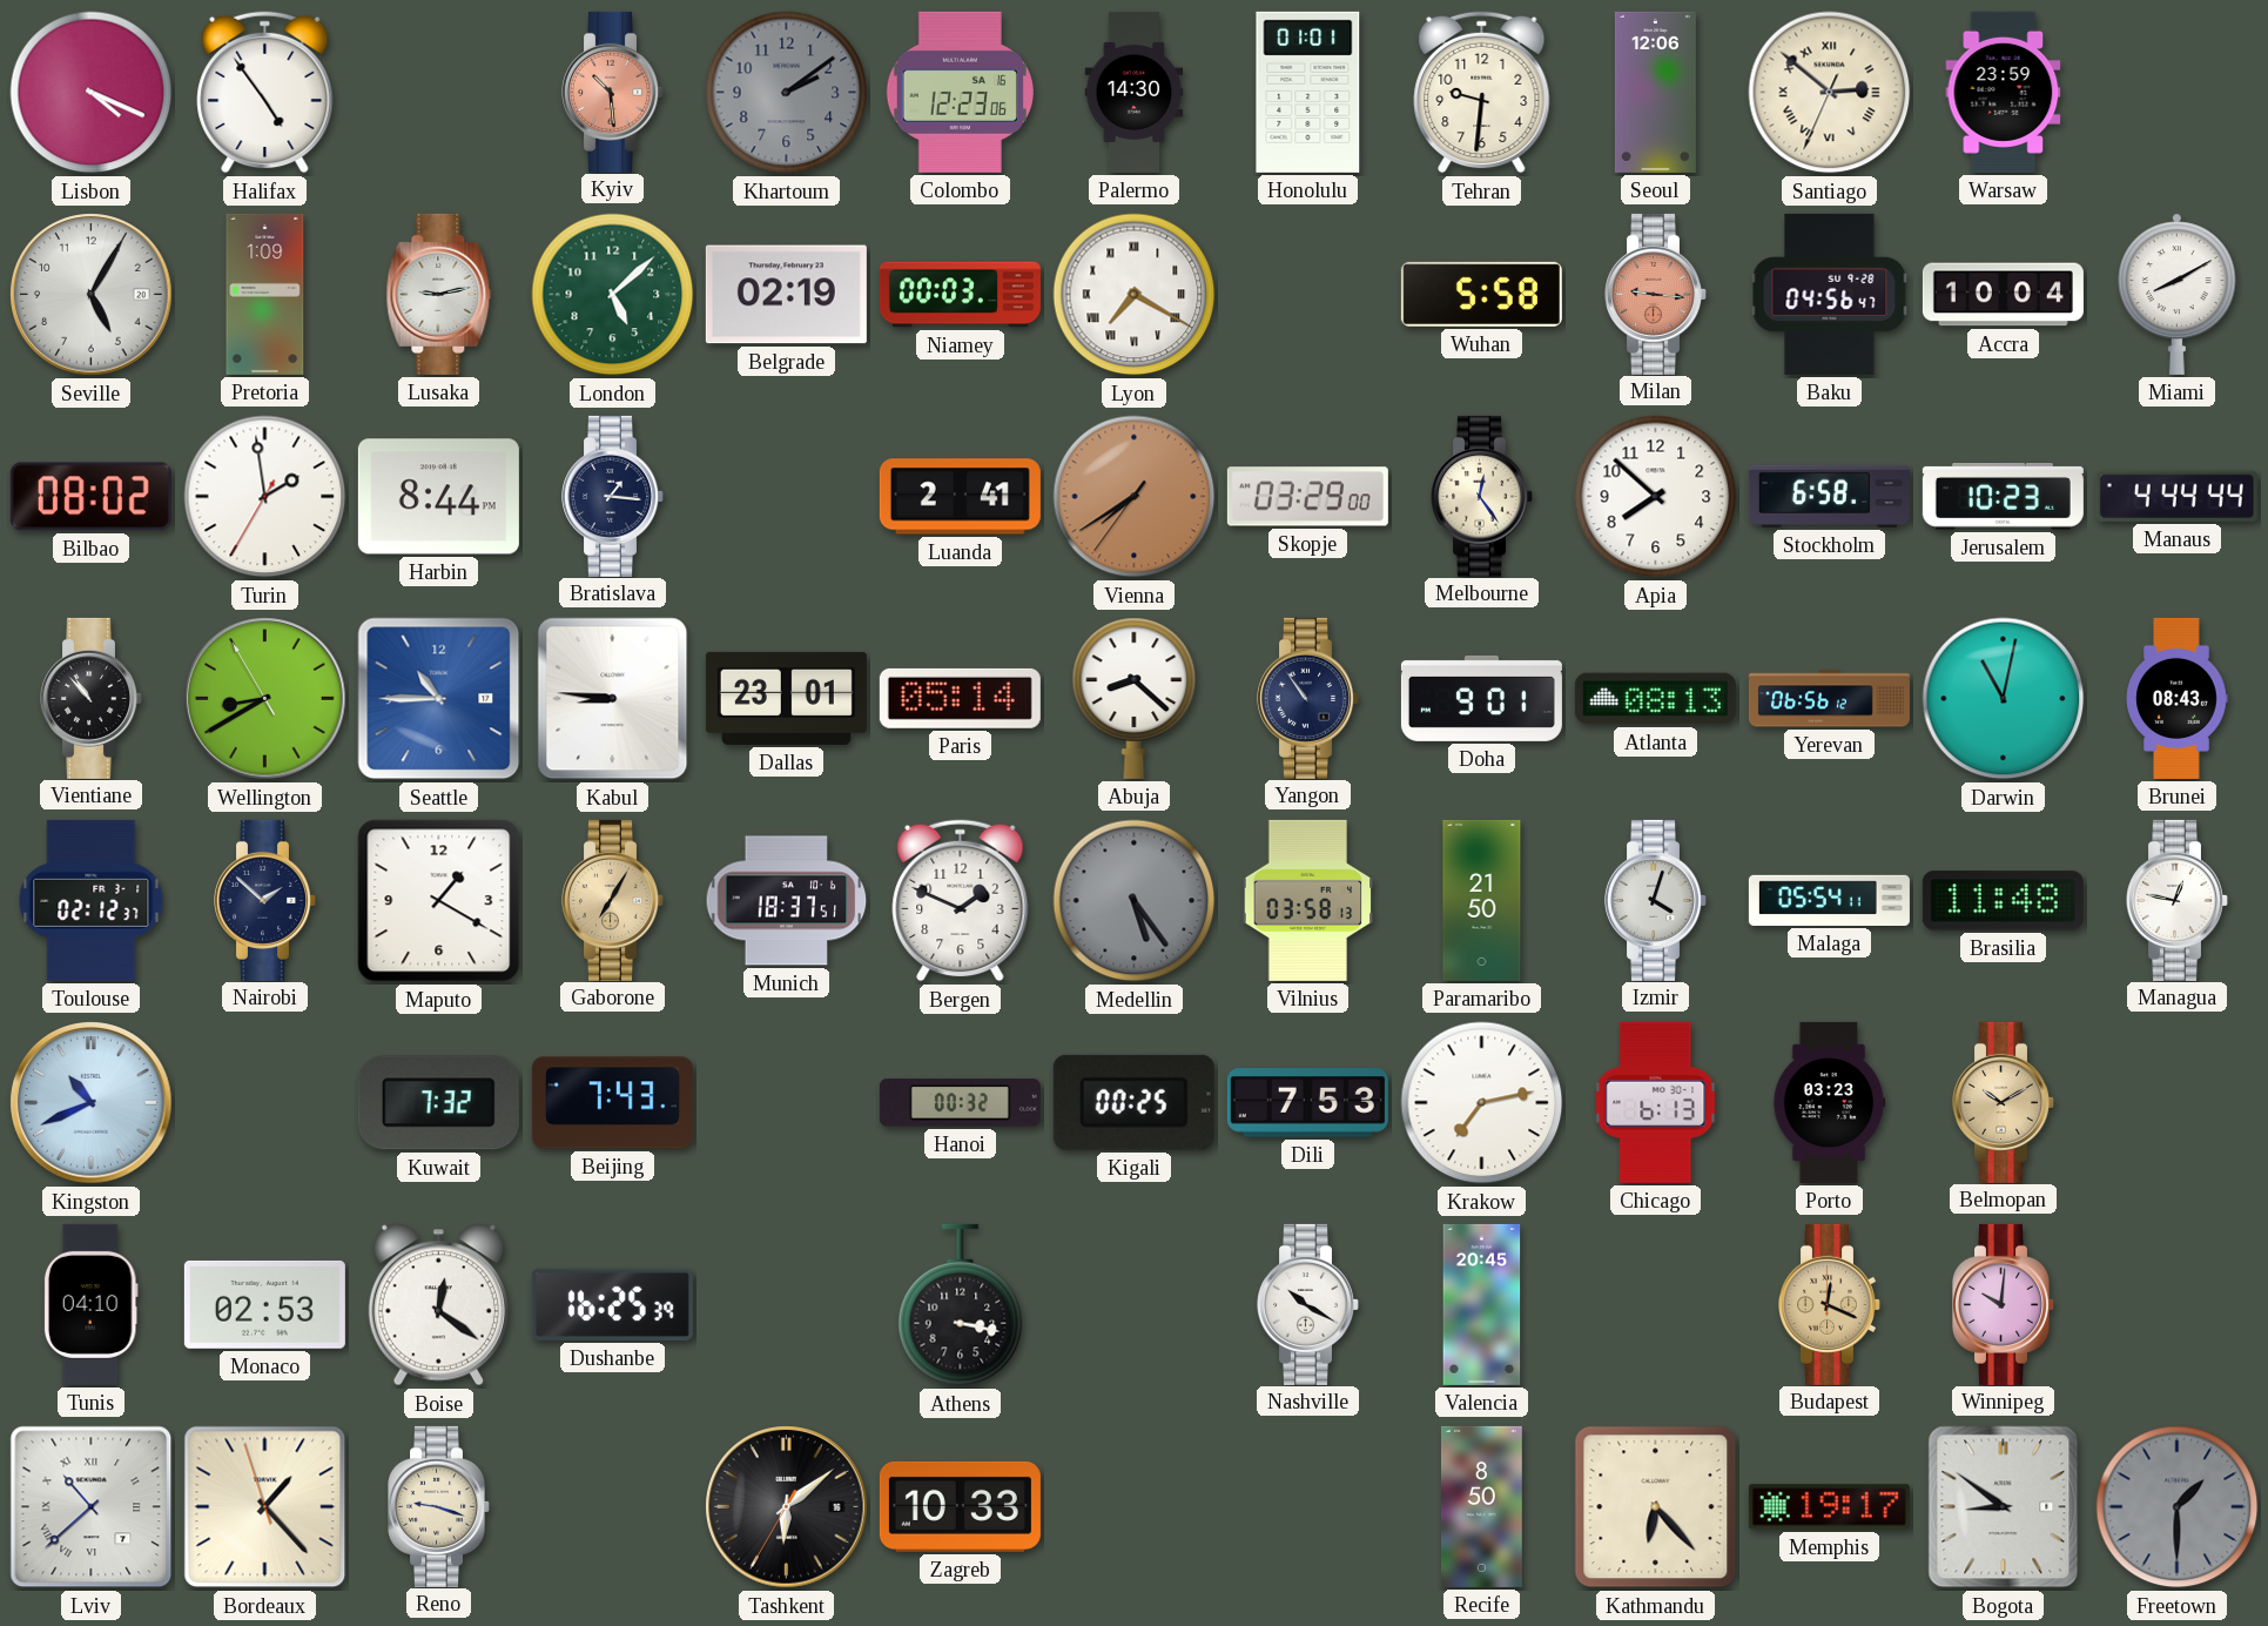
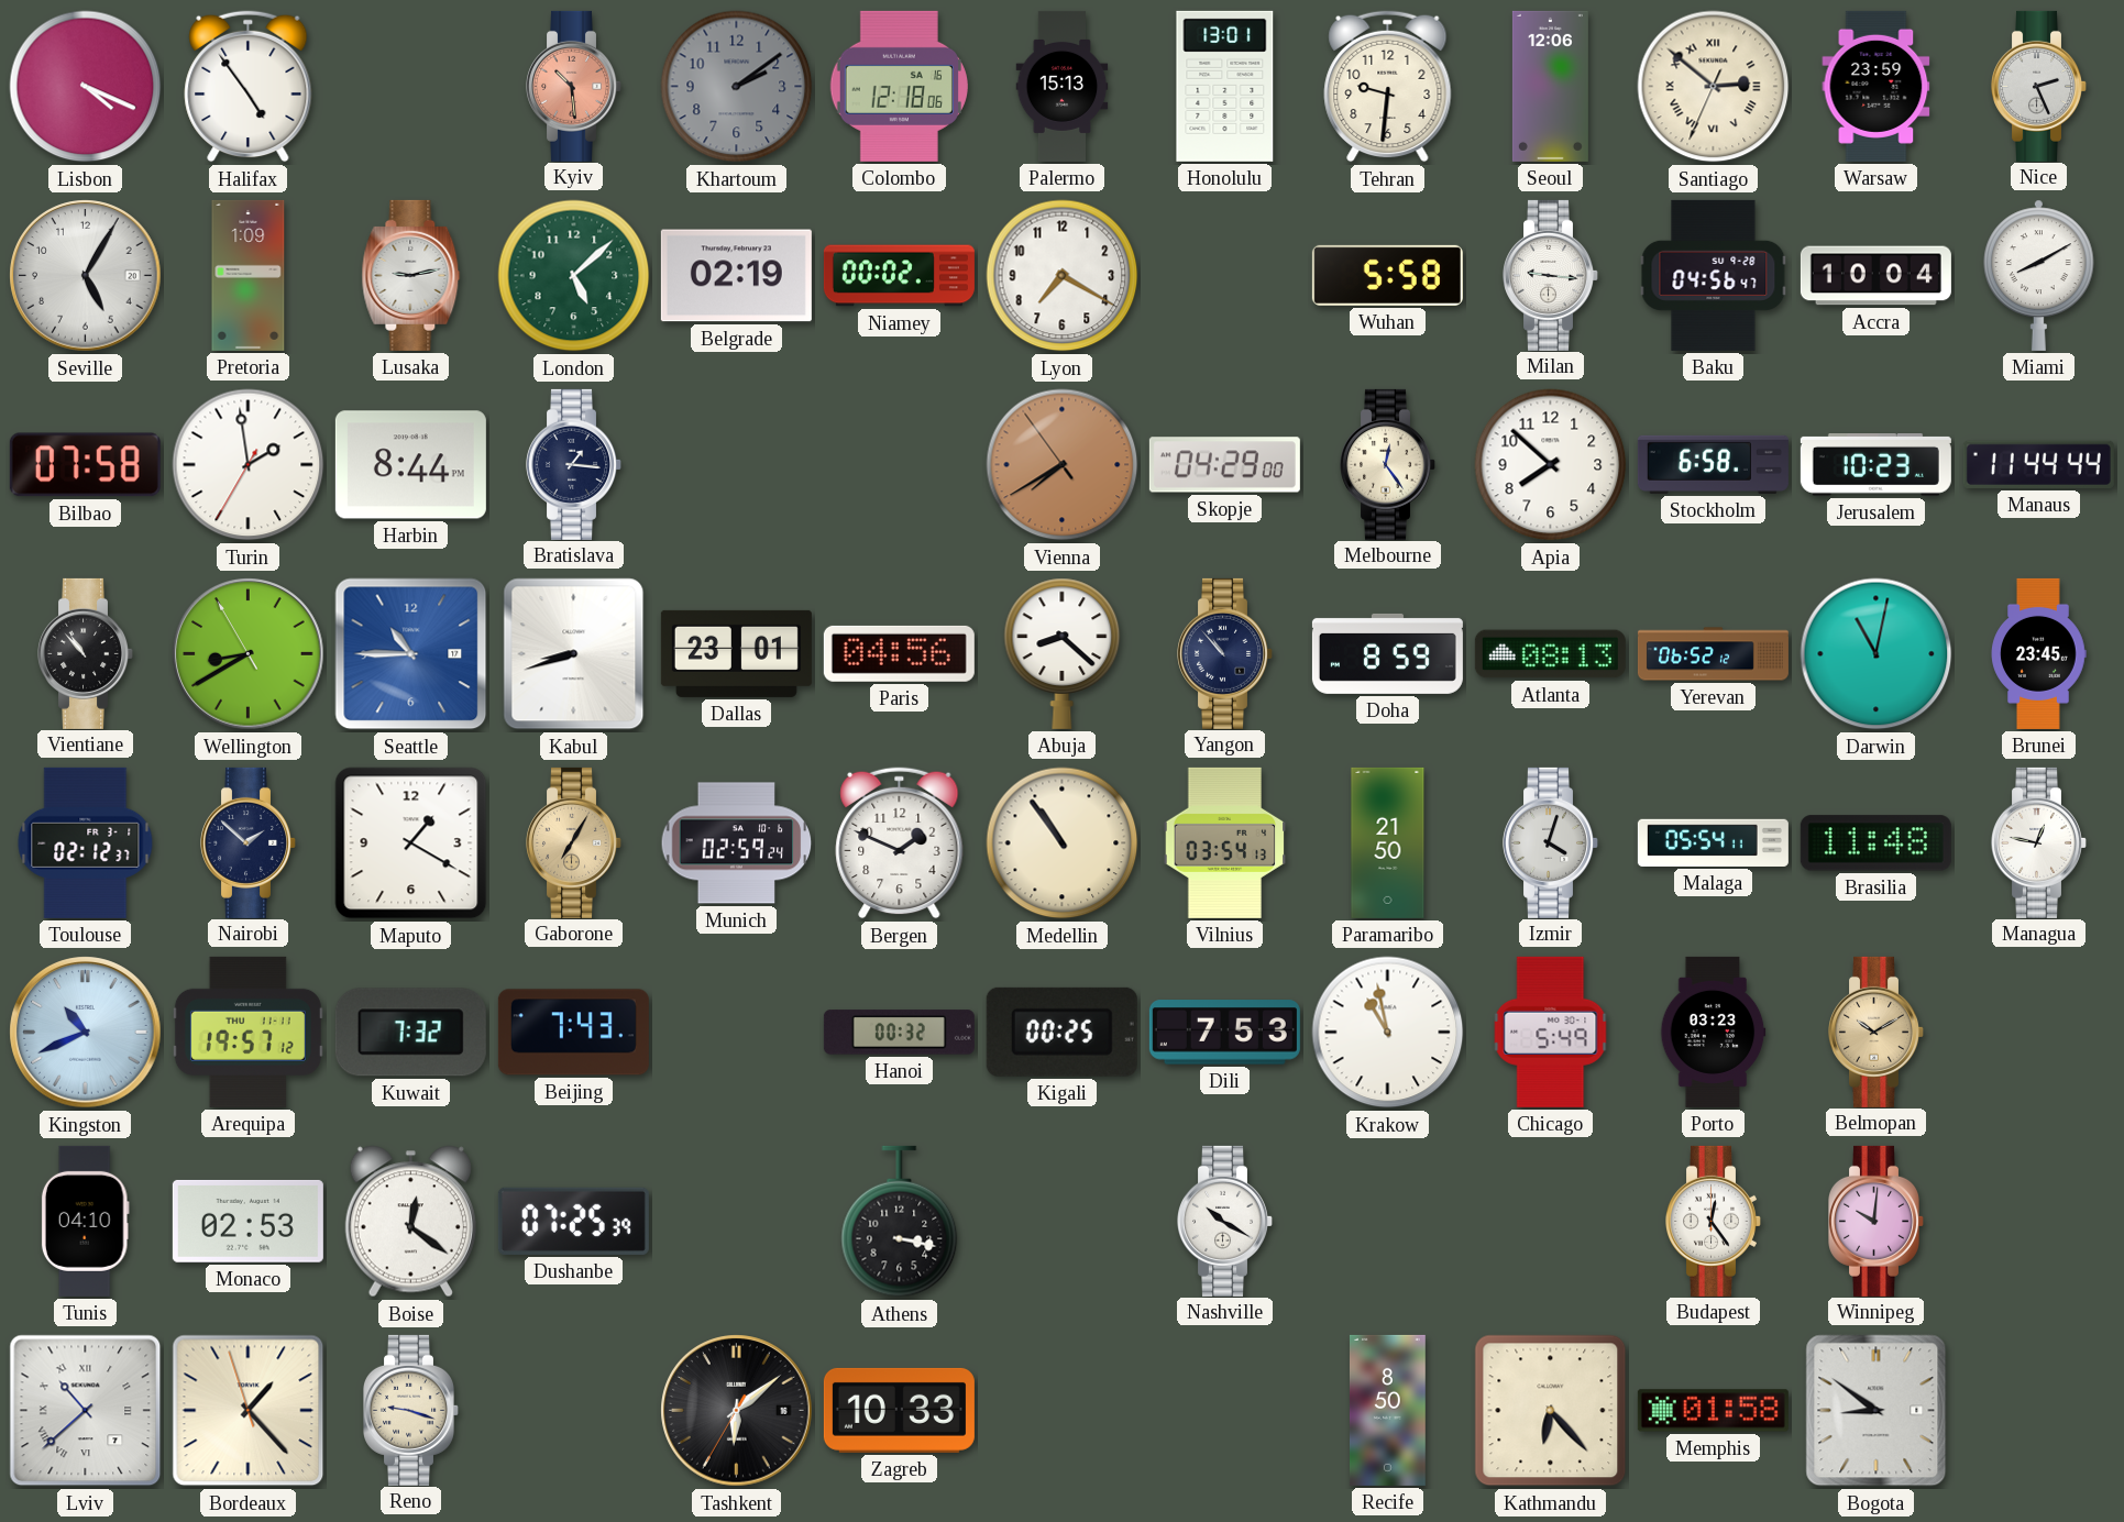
Colombo: 12:23 -> 12:18
Palermo: 14:30 -> 15:13
Honolulu: 01:01 -> 13:01
Nice: none -> 2:26
Niamey: 00:03 -> 00:02
Lyon numerals: Roman -> Arabic
Milan dial: salmon -> white
Bilbao: 08:02 -> 07:58
Luanda: 2:41 -> none
Vienna: 7:39:36 -> 7:39:54
Skopje: 03:29 -> 04:29
Manaus: 4:44 -> 11:44
Kabul: 8:46 -> 8:42
Paris: 05:14 -> 04:56
Yangon: 10:54 -> 10:53
Doha: 9:01 -> 8:59
Yerevan: 06:56 -> 06:52
Brunei: 08:43 -> 23:45
Munich: 18:37 -> 02:59
Medellin: 5:24 -> 10:54
Medellin dial: grey -> cream
Vilnius: 03:58 -> 03:54
Arequipa: none -> 19:57
Krakow: 7:13 -> 10:58
Chicago: 6:13 -> 5:49
Dushanbe: 16:25 -> 07:25
Valencia: 20:45 -> none
Budapest: 12:19 -> 12:24
Budapest dial: champagne -> white
Memphis: 19:17 -> 01:58
Freetown: 1:30 -> none
